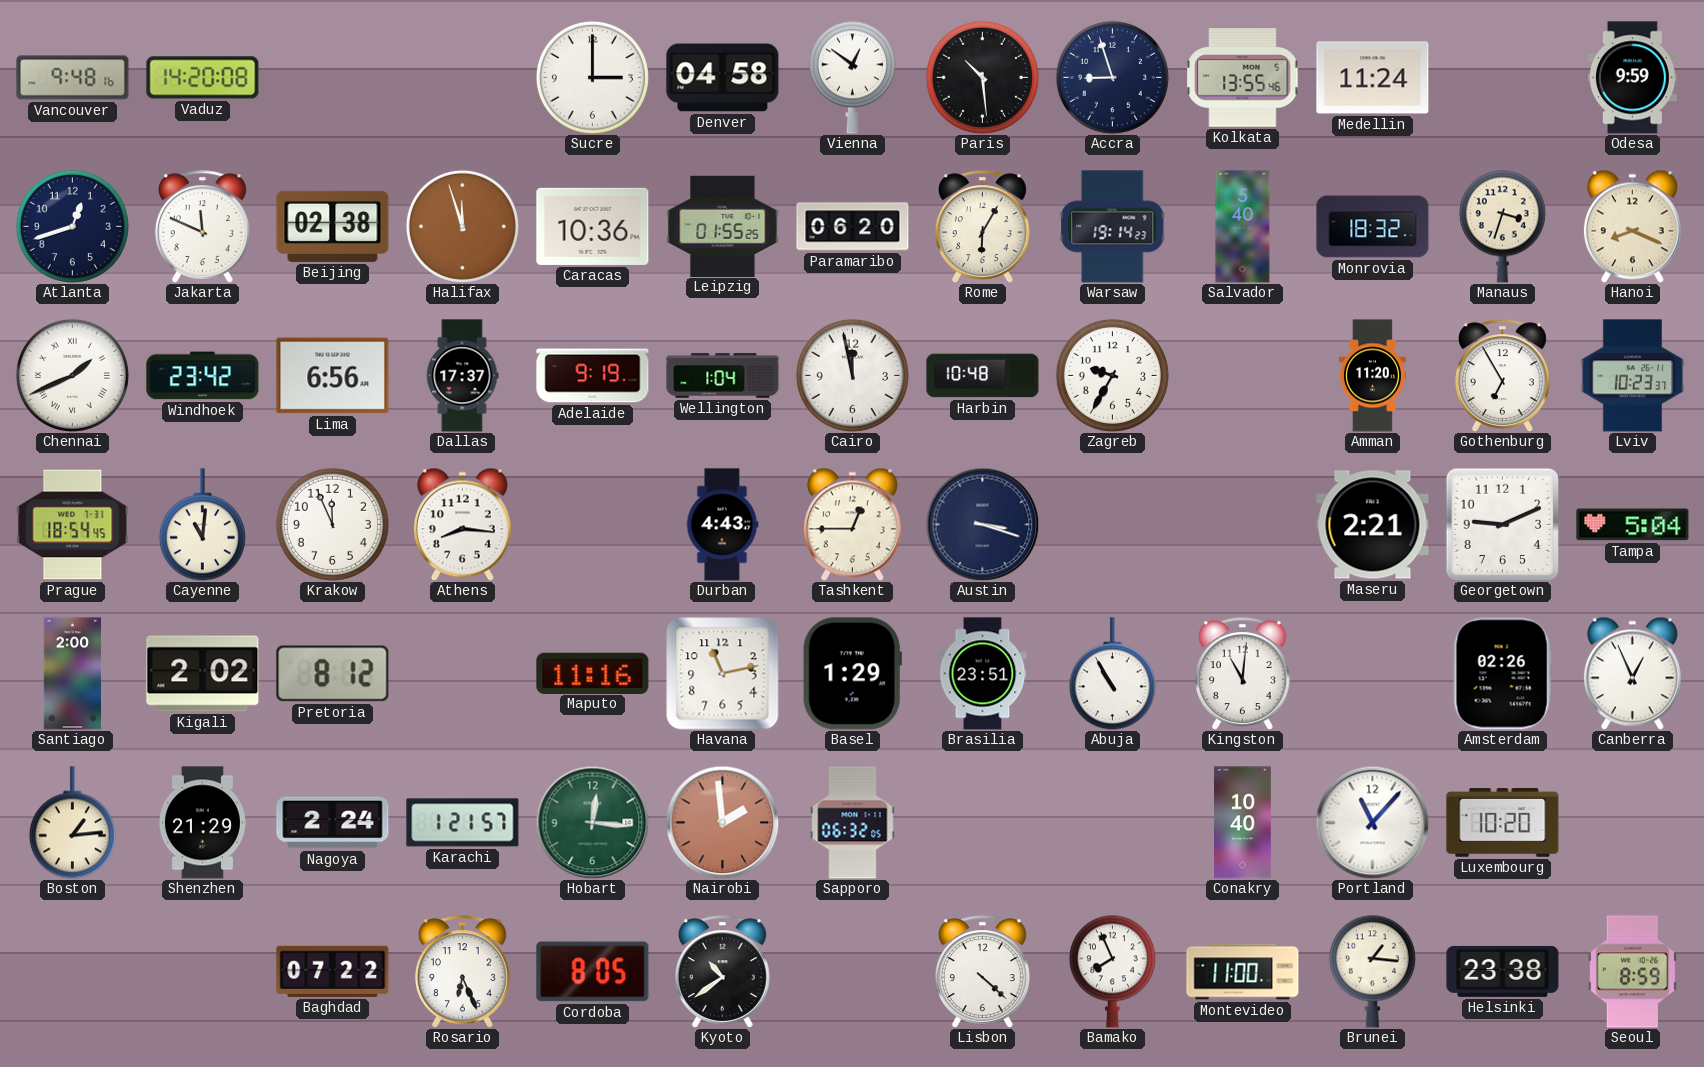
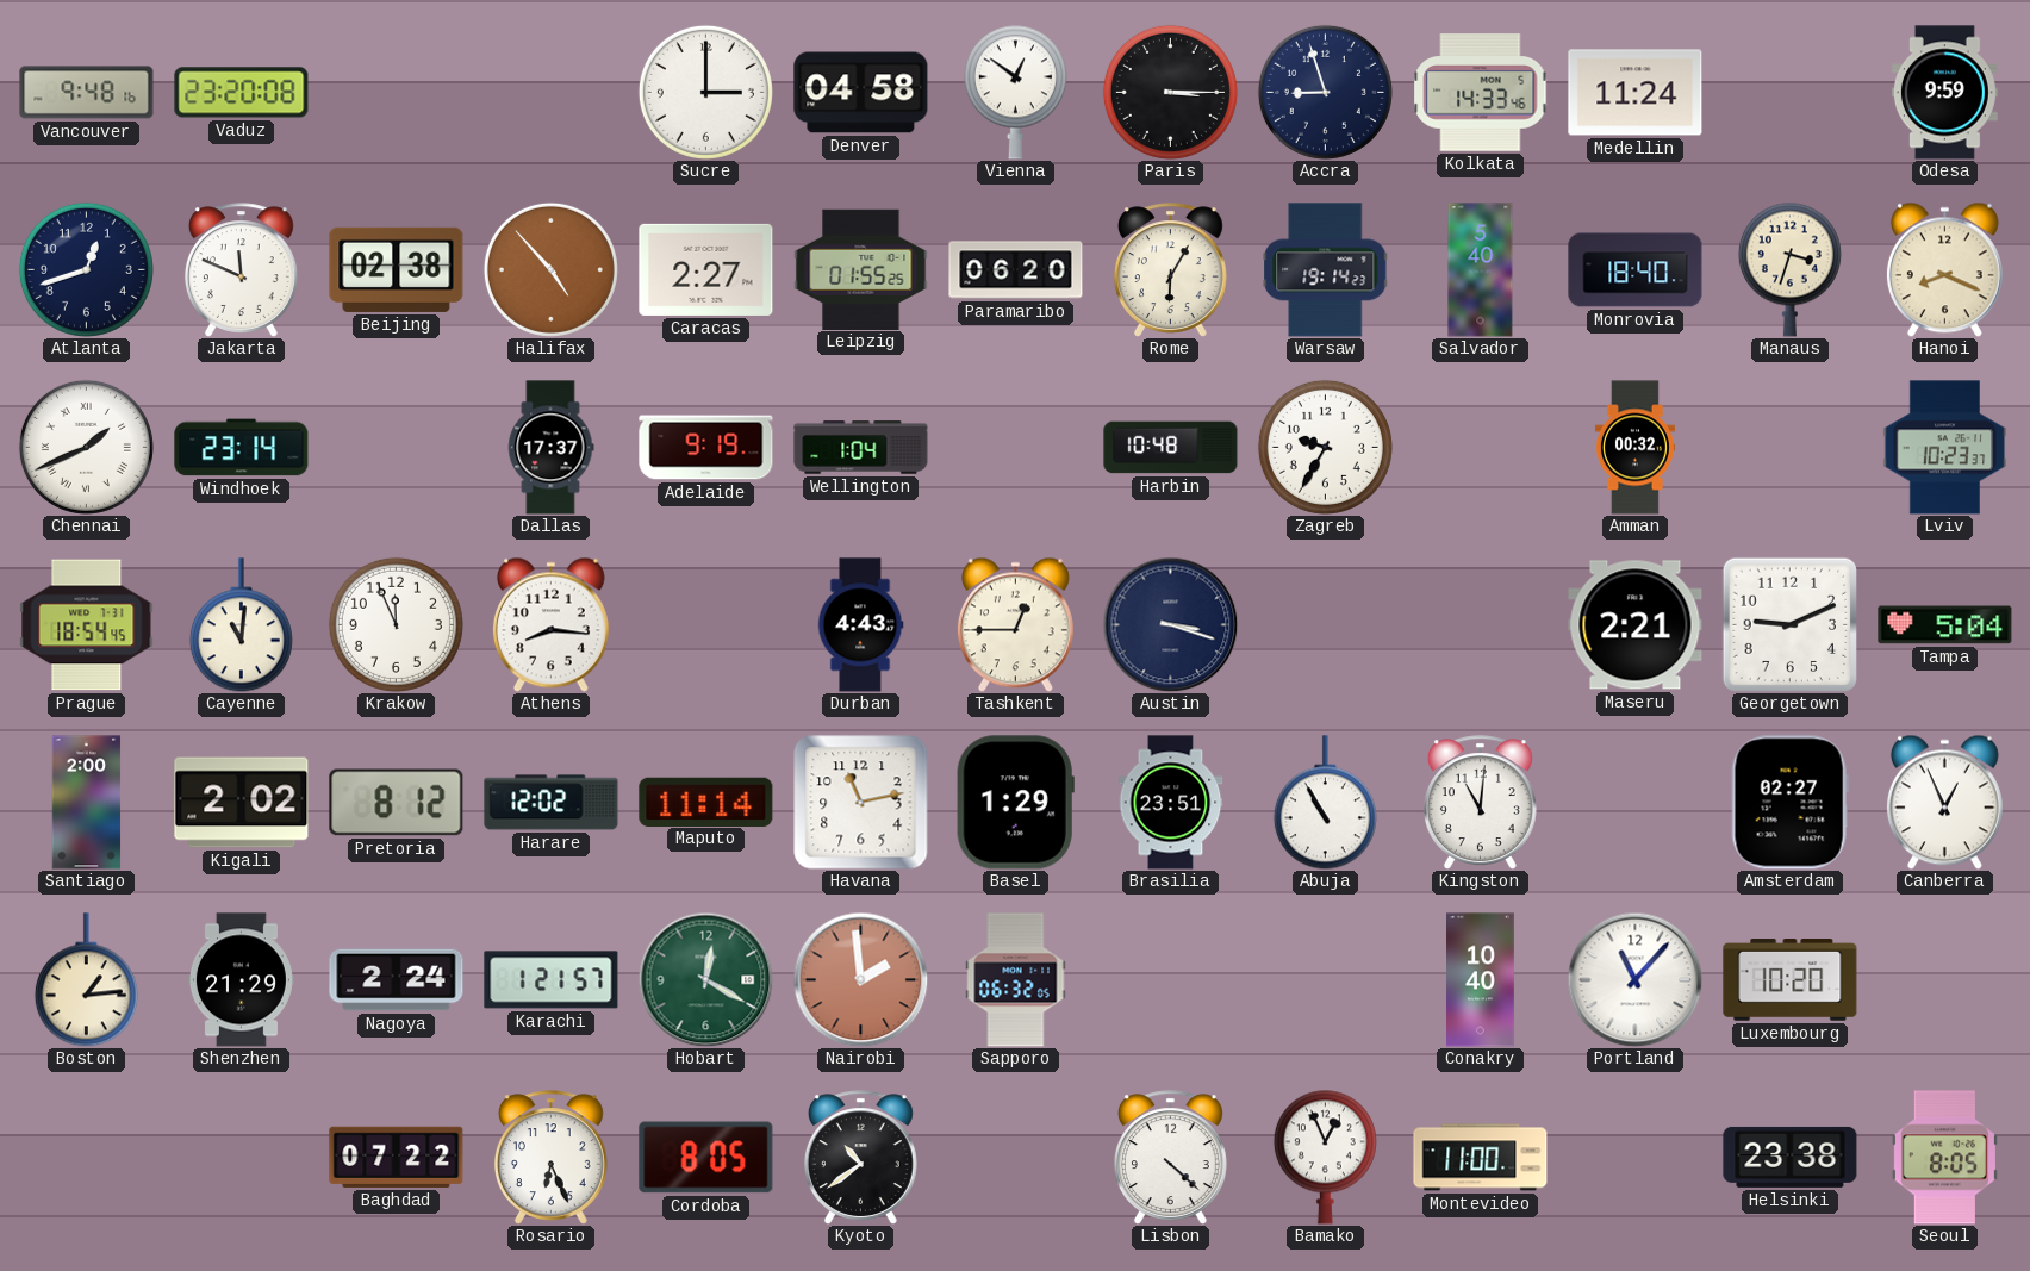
Vaduz: 14:20 -> 23:20
Paris: 10:29 -> 3:15
Kolkata: 13:55 -> 14:33
Halifax: 11:57 -> 4:53
Caracas: 10:36 -> 2:27
Monrovia: 18:32 -> 18:40
Windhoek: 23:42 -> 23:14
Lima: 6:56 -> none
Cairo: 11:58 -> none
Amman: 11:20 -> 00:32
Gothenburg: 6:55 -> none
Harare: none -> 12:02
Maputo: 11:16 -> 11:14
Amsterdam: 02:26 -> 02:27
Hobart: 12:16 -> 12:20
Bamako: 7:56 -> 12:56
Brunei: 1:16 -> none
Seoul: 8:59 -> 8:05
